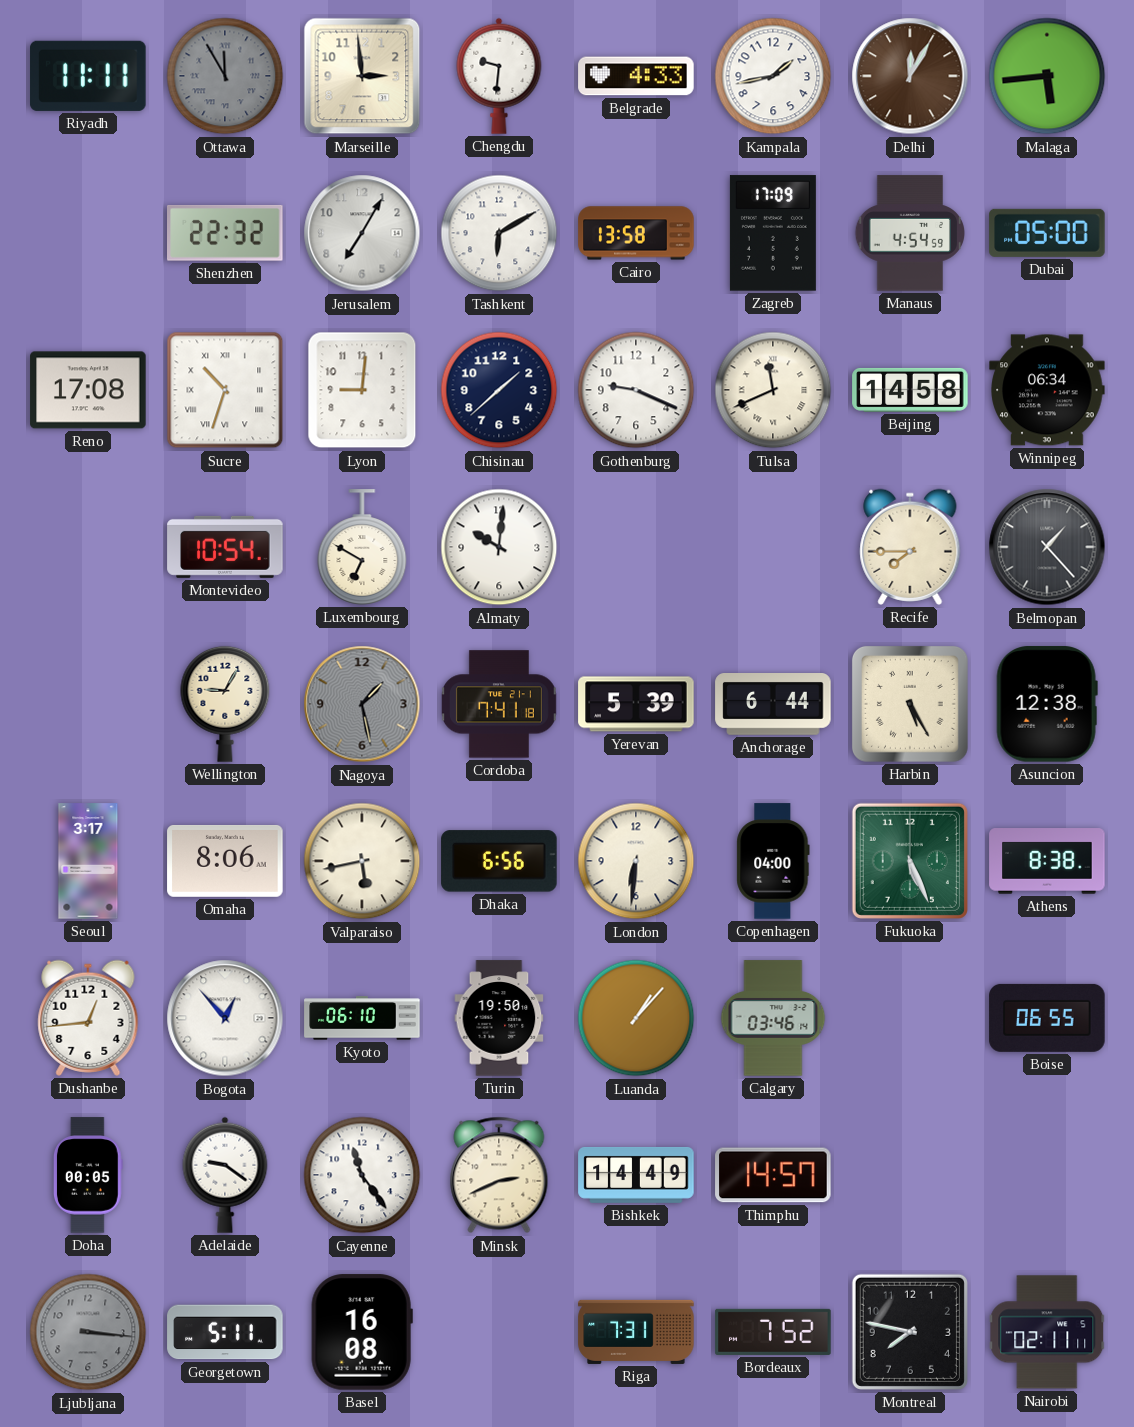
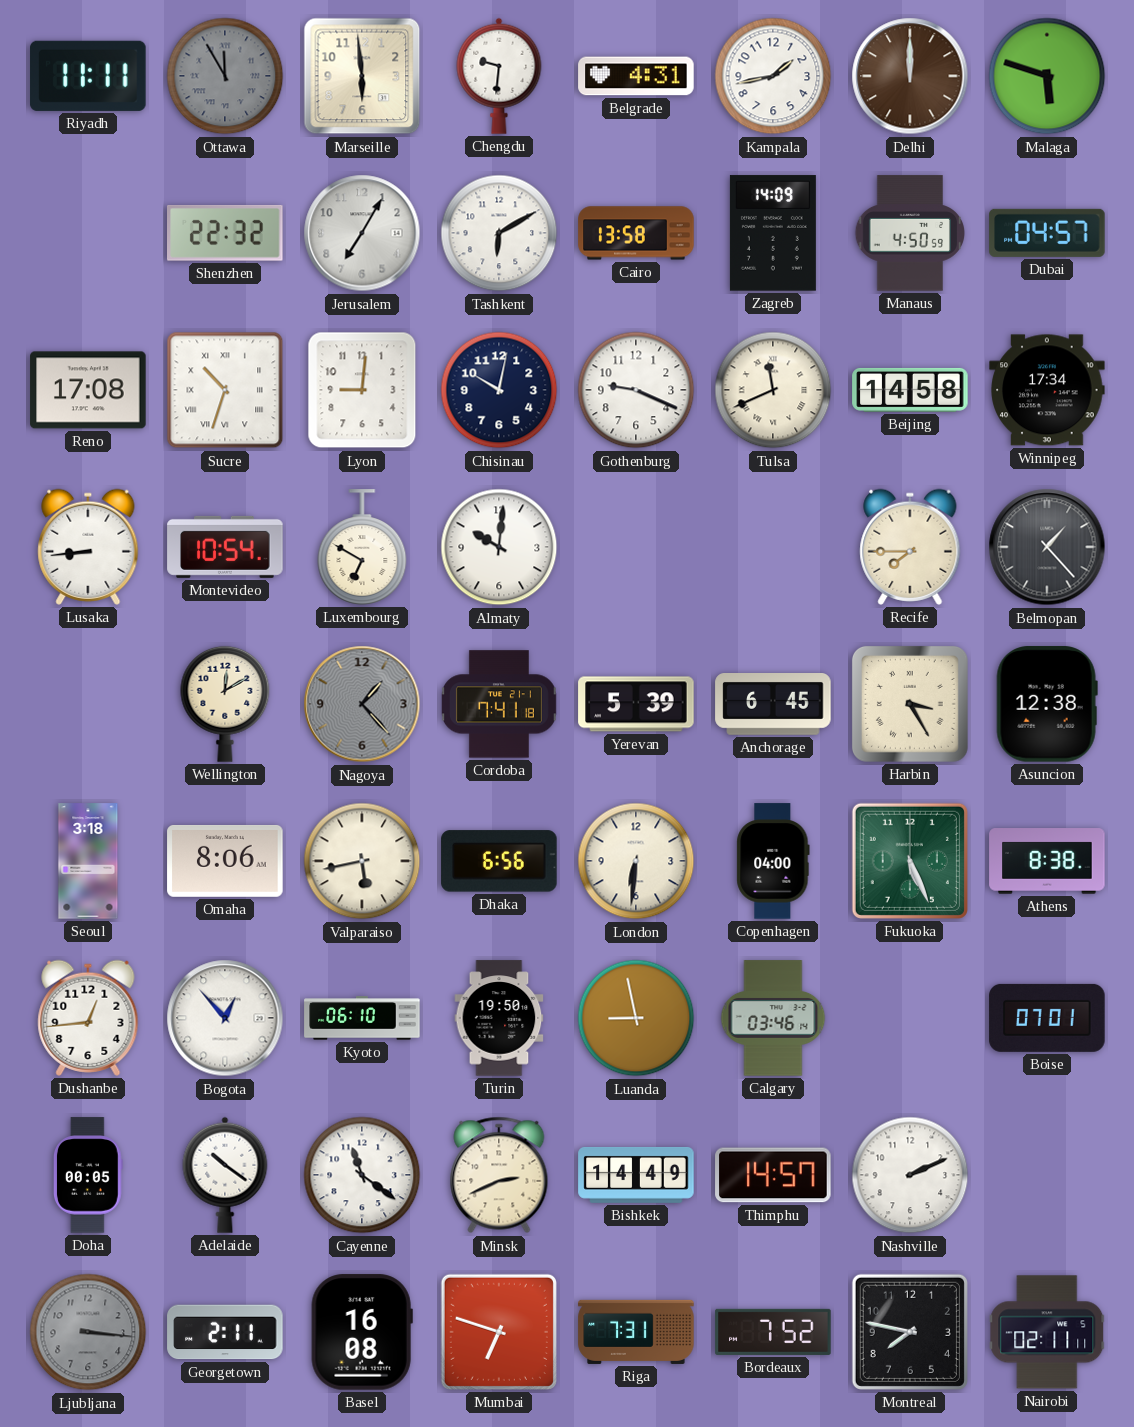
Marseille: 2:59 -> 5:59
Belgrade: 4:33 -> 4:31
Delhi: 12:05 -> 12:00
Malaga: 5:44 -> 5:48
Zagreb: 17:09 -> 14:09
Manaus: 4:54 -> 4:50
Dubai: 05:00 -> 04:57
Chisinau: 1:38 -> 10:02
Winnipeg: 06:34 -> 17:34
Lusaka: none -> 8:44
Wellington: 9:05 -> 12:10
Nagoya: 1:28 -> 1:23
Anchorage: 6:44 -> 6:45
Harbin: 5:25 -> 3:25
Seoul: 3:17 -> 3:18
Luanda: 1:07 -> 8:58
Boise: 06:55 -> 07:01
Adelaide: 9:21 -> 10:21
Cayenne: 11:24 -> 11:21
Nashville: none -> 2:11
Georgetown: 5:11 -> 2:11
Mumbai: none -> 6:48
